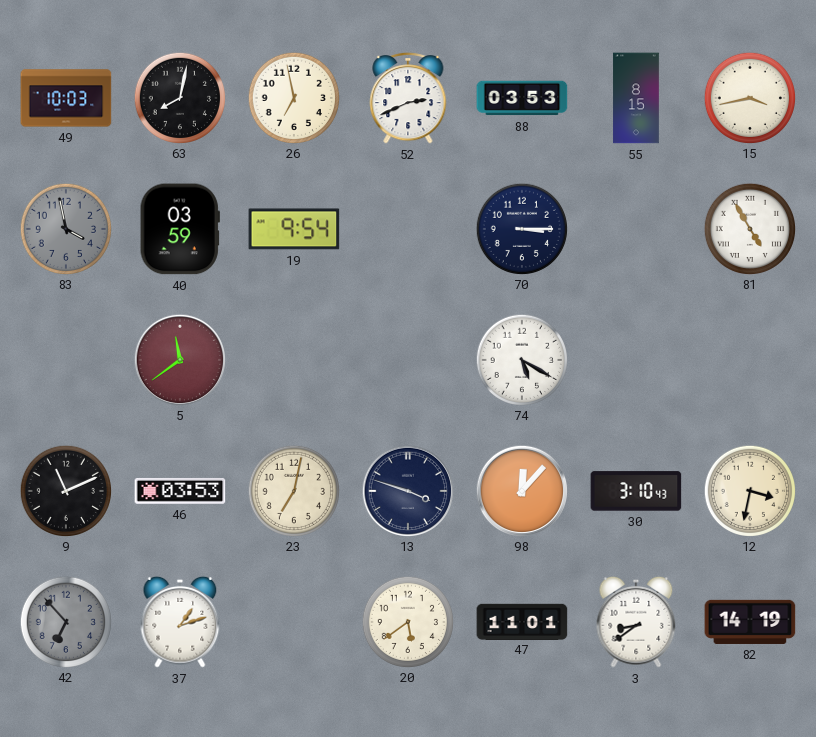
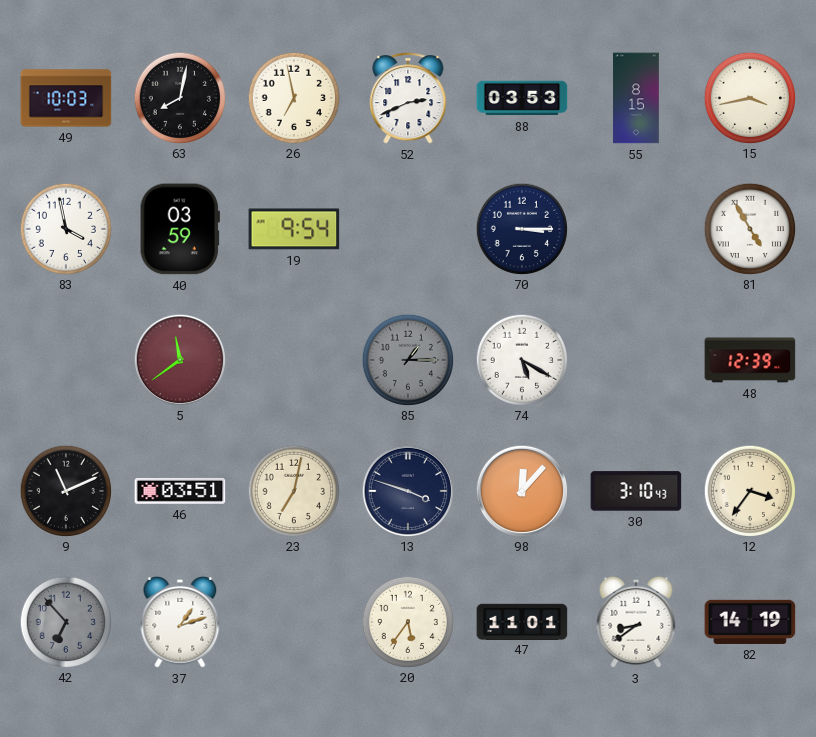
83 dial: grey -> white
85: none -> 1:15
48: none -> 12:39
46: 03:53 -> 03:51
12: 3:32 -> 3:36
20: 5:39 -> 5:36
